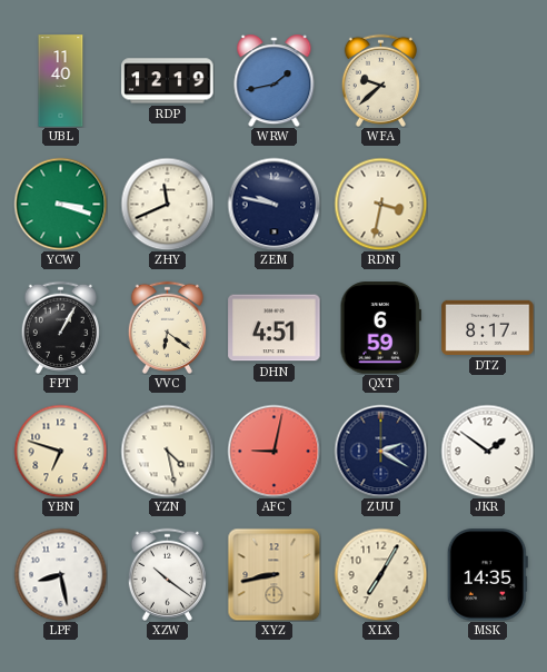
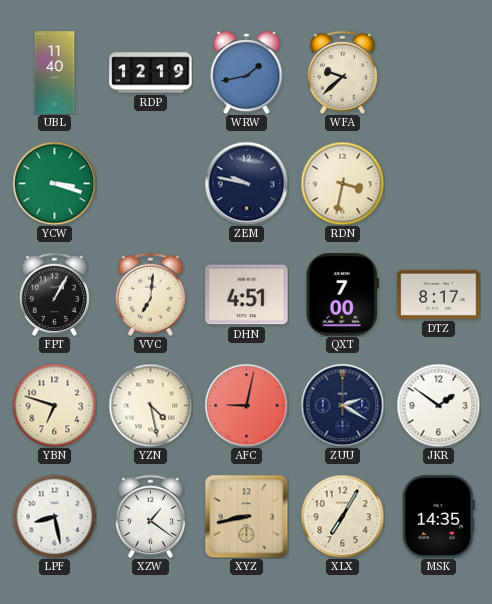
ZHY: 11:41 -> none
VVC: 6:21 -> 7:01
QXT: 6:59 -> 7:00
XZW: 10:21 -> 1:21
